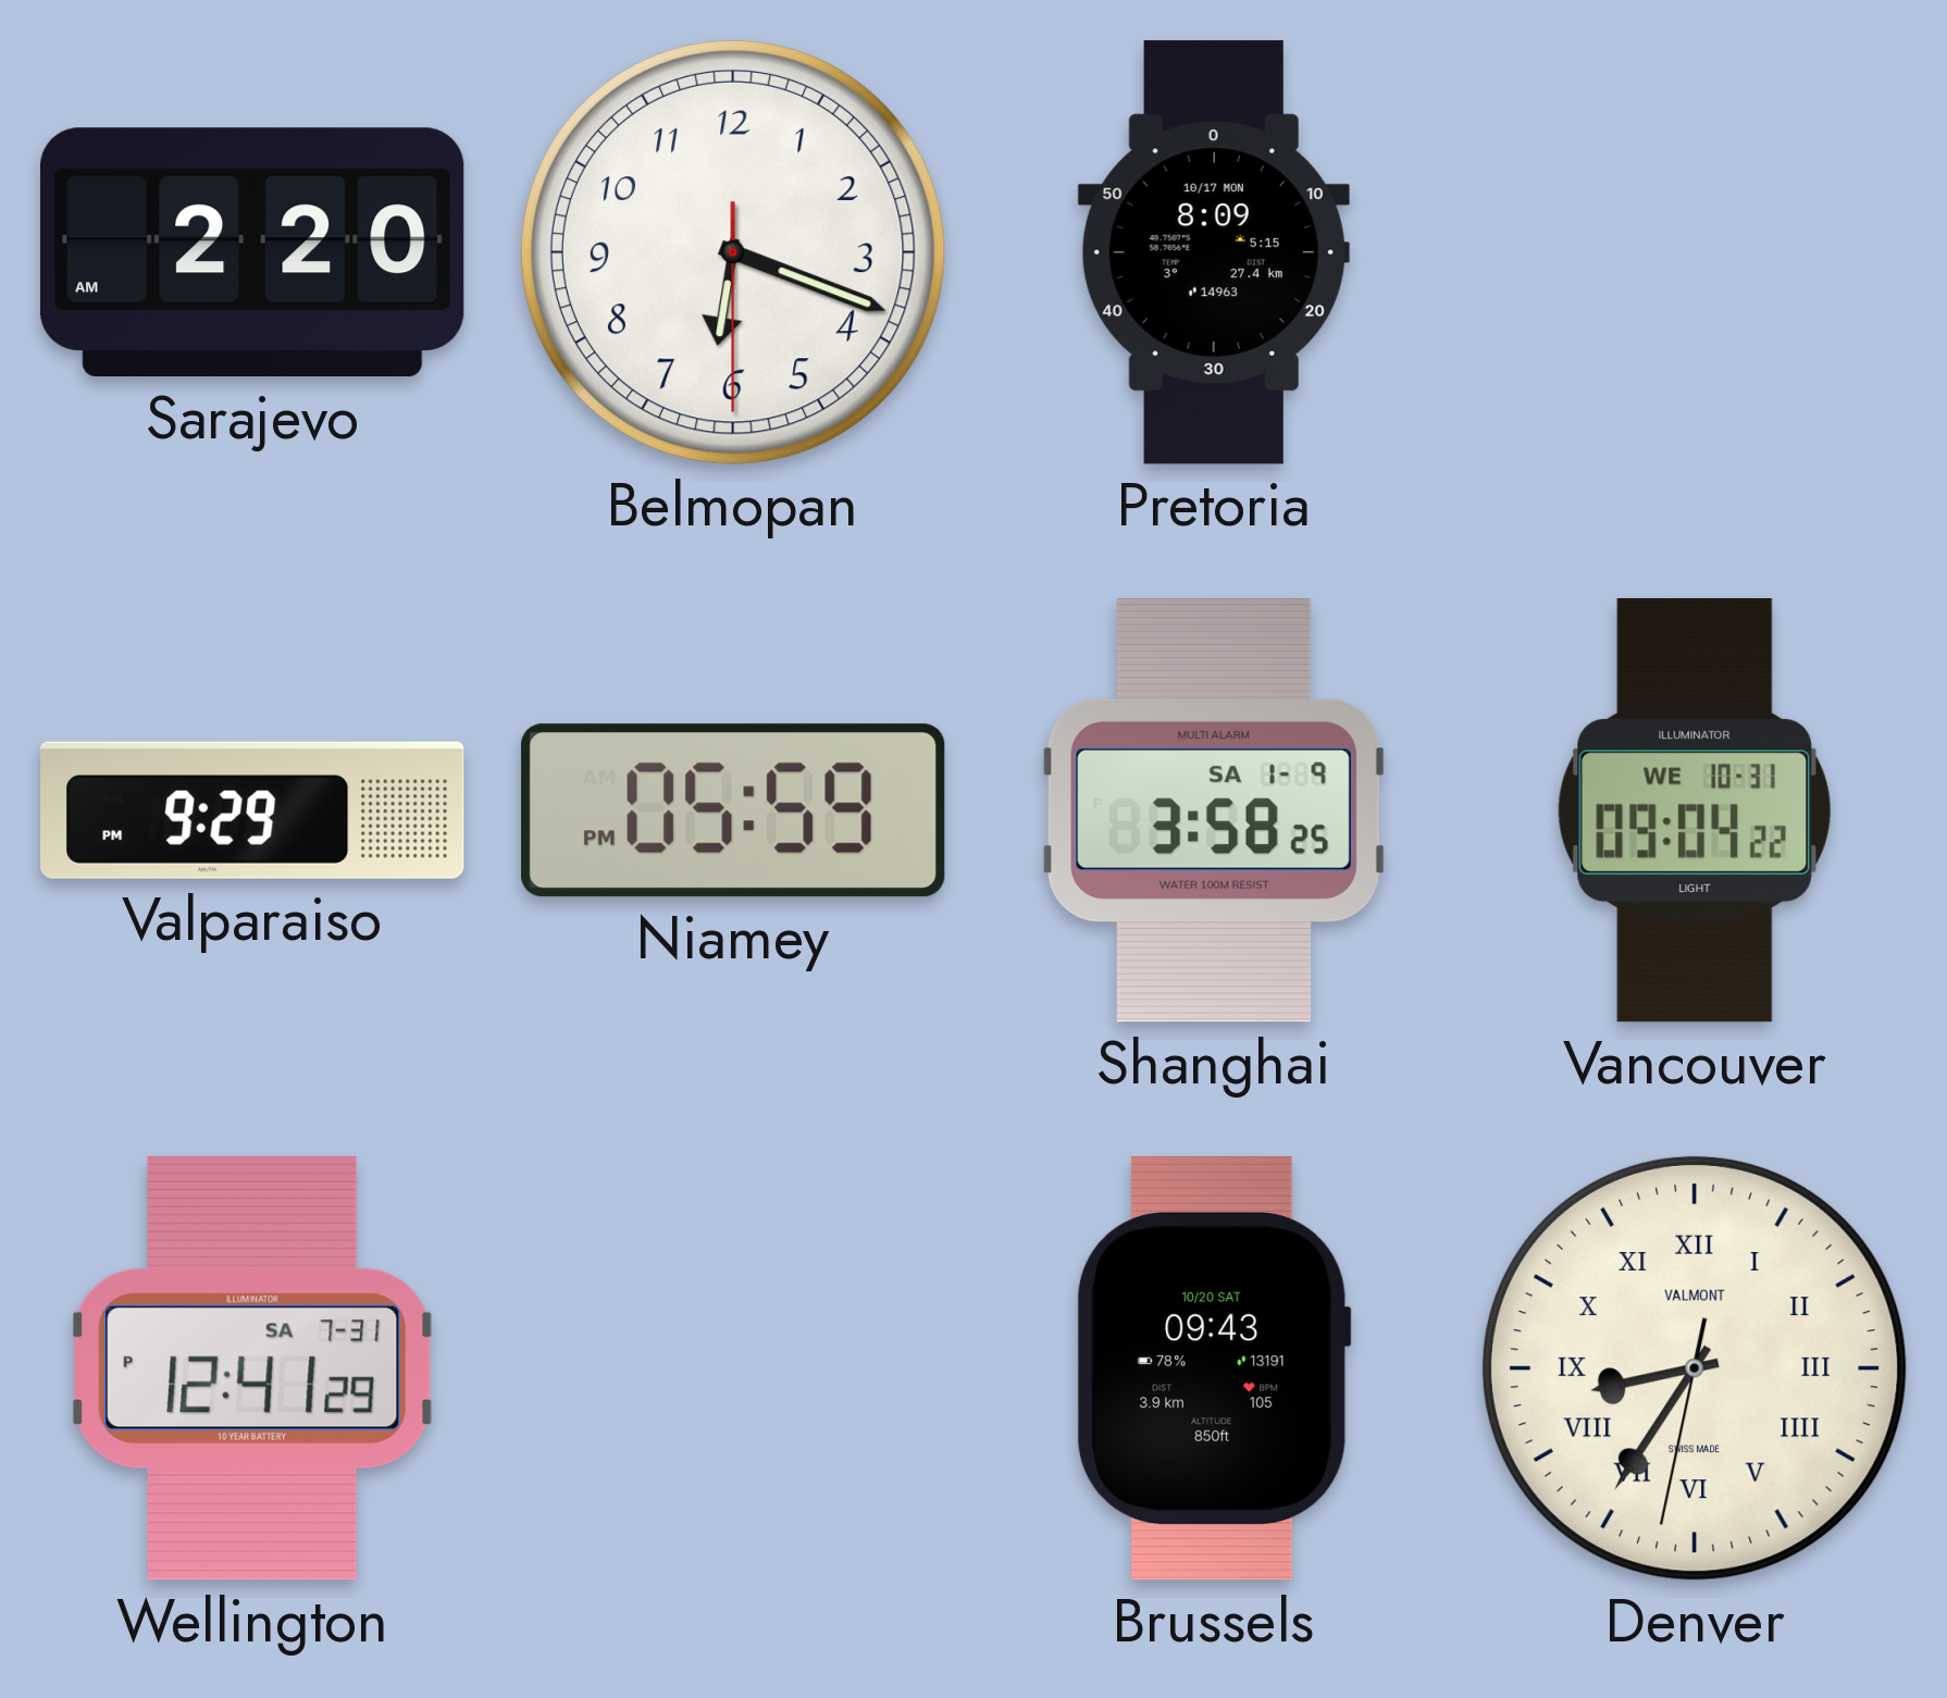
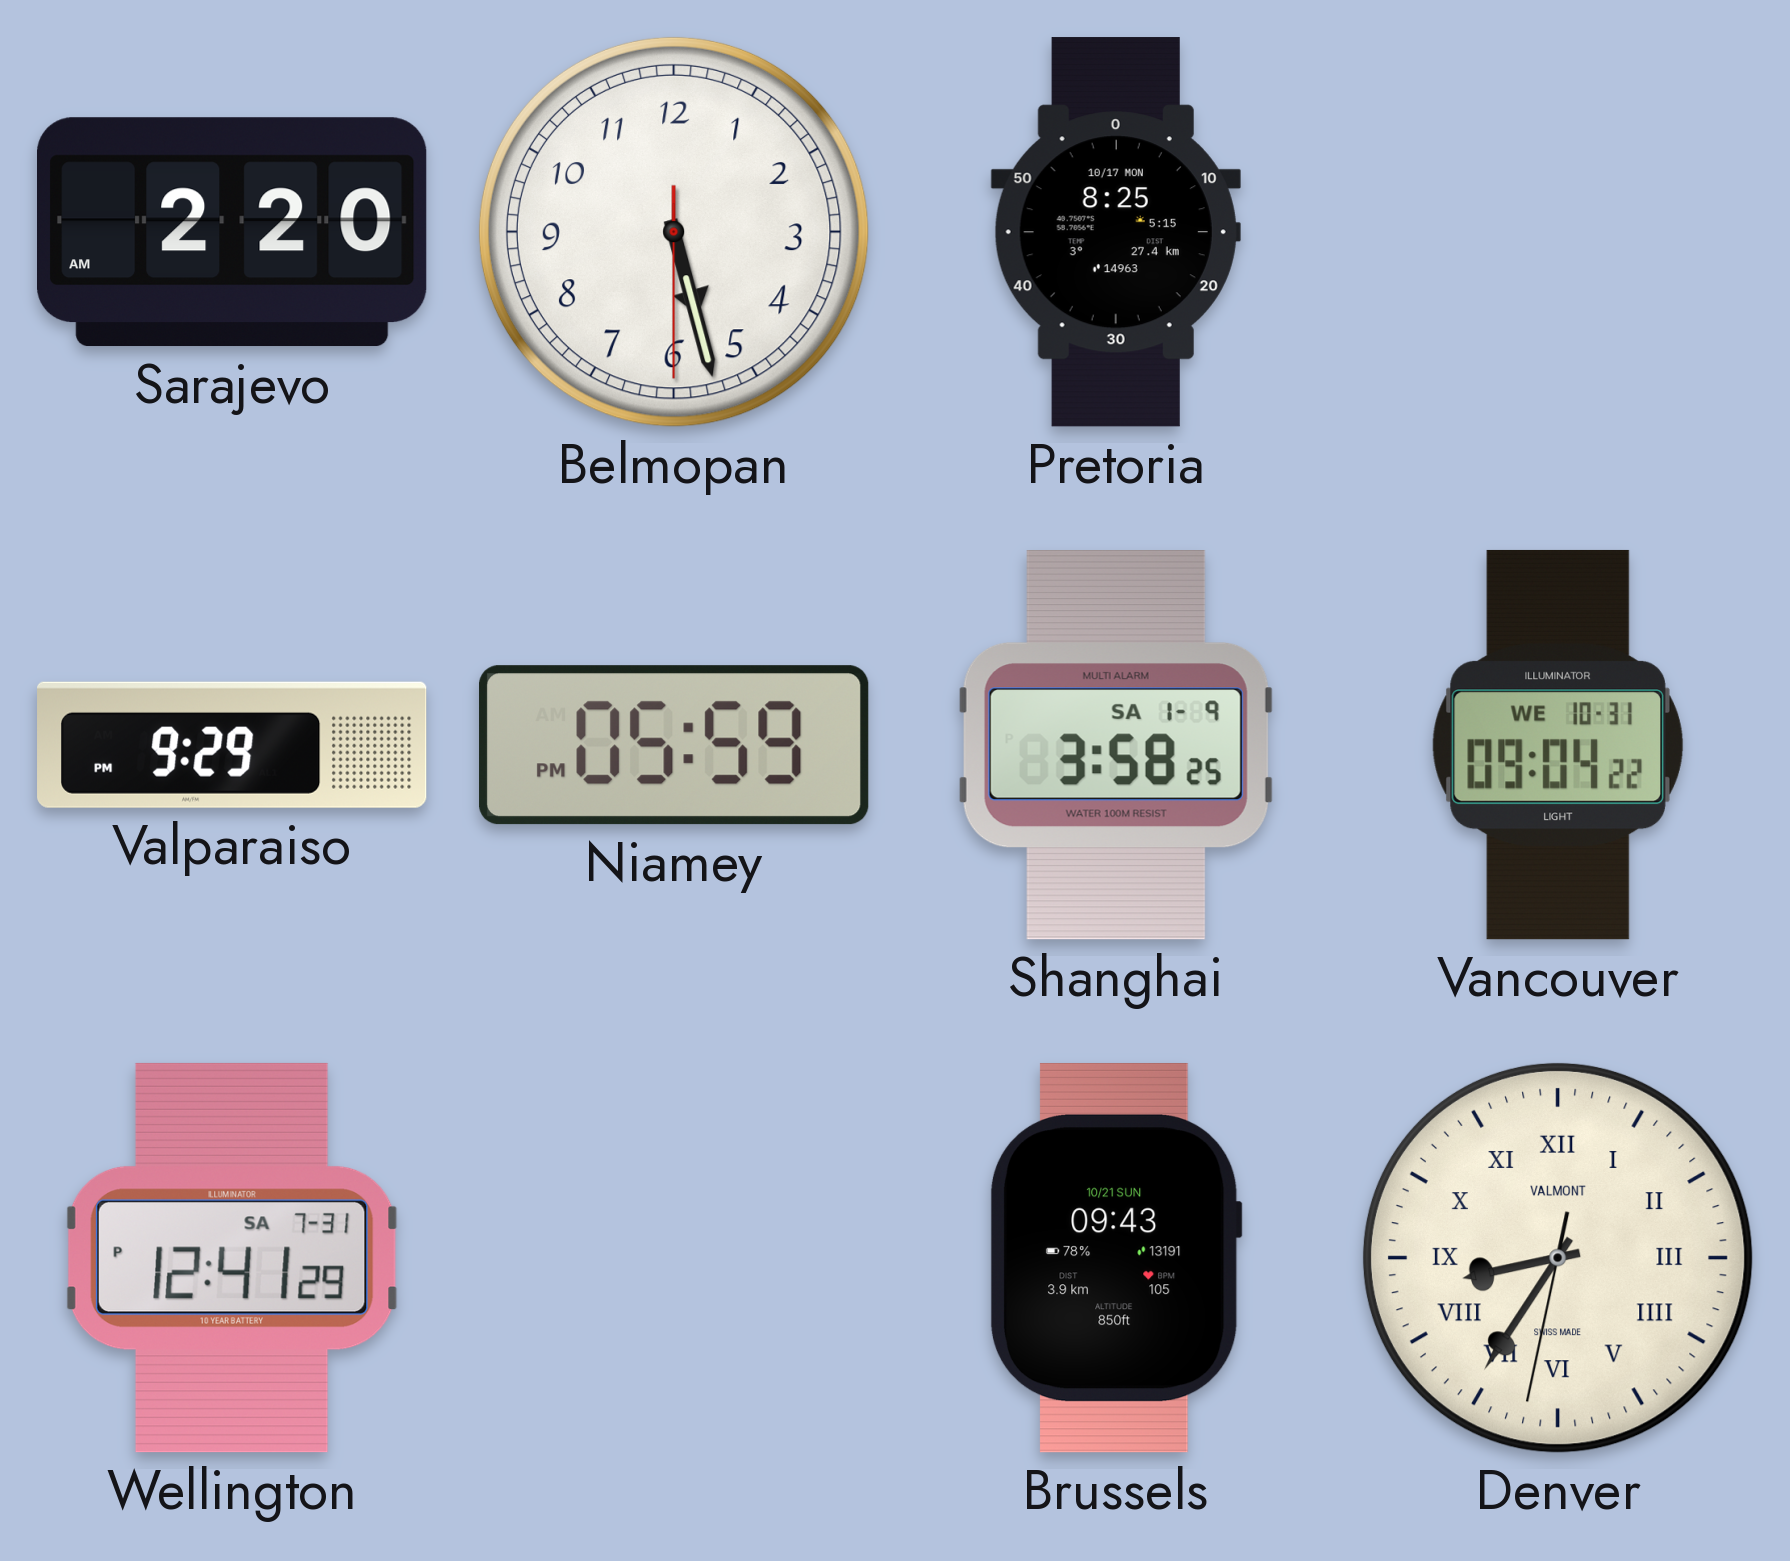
Belmopan: 6:18 -> 5:27
Pretoria: 8:09 -> 8:25
Brussels date: 10/20 SAT -> 10/21 SUN
